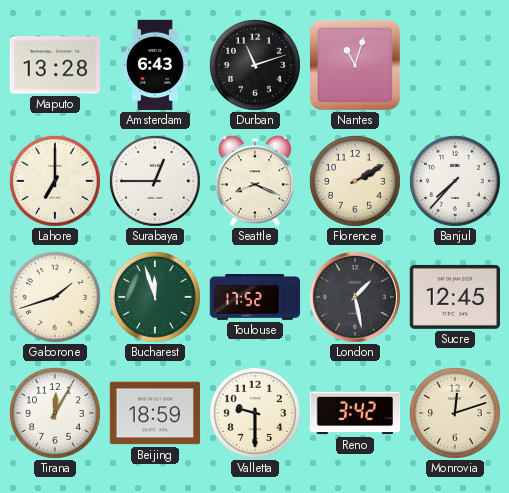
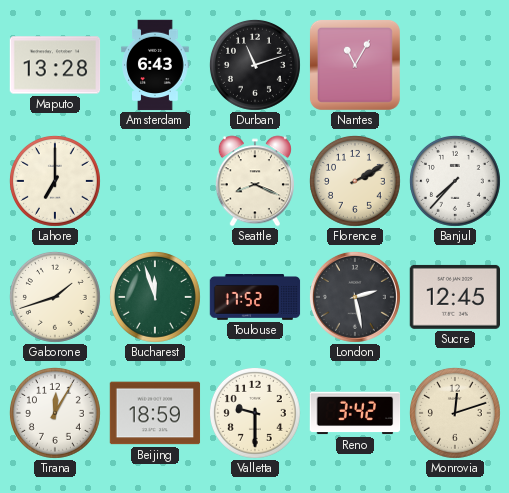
Nantes: 11:03 -> 11:05
Surabaya: 12:45 -> none
London: 1:28 -> 2:28
